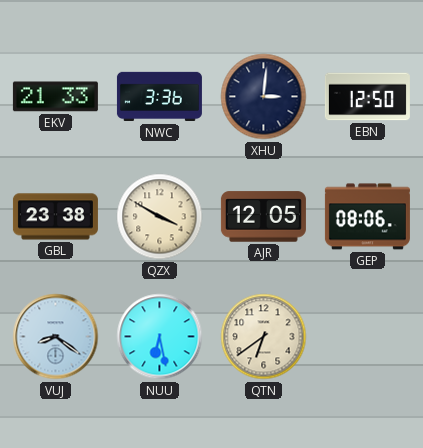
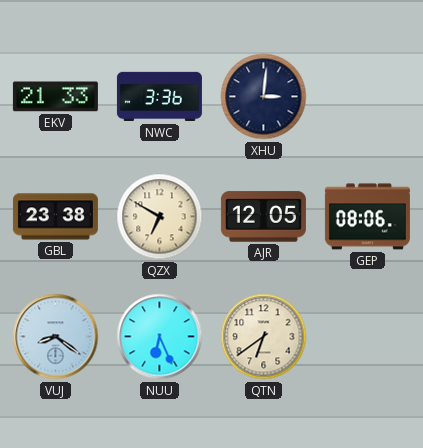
EBN: 12:50 -> none
QZX: 3:50 -> 6:50
NUU: 6:28 -> 6:26
